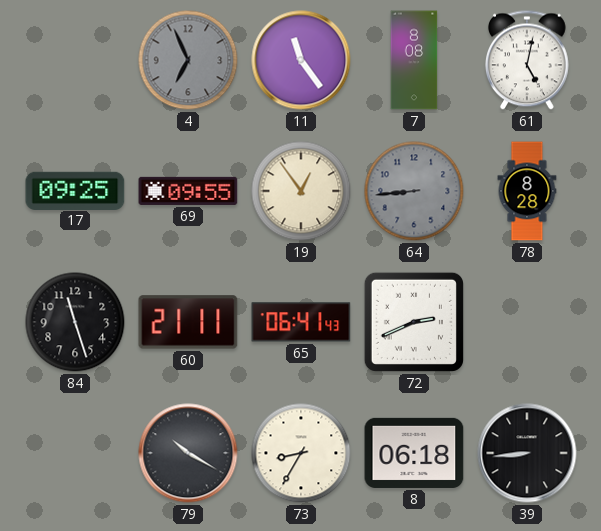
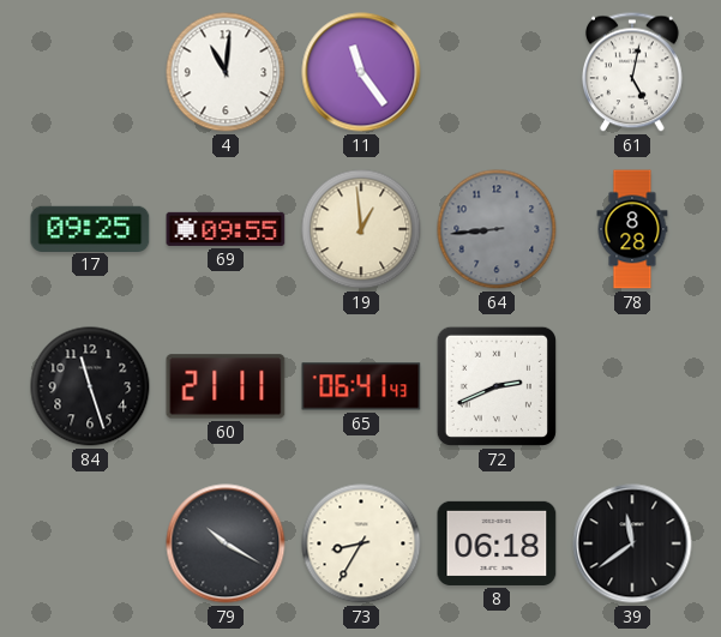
4: 6:56 -> 11:01
4 dial: grey -> white
7: 8:08 -> none
19: 12:54 -> 12:59
39: 8:44 -> 11:39
